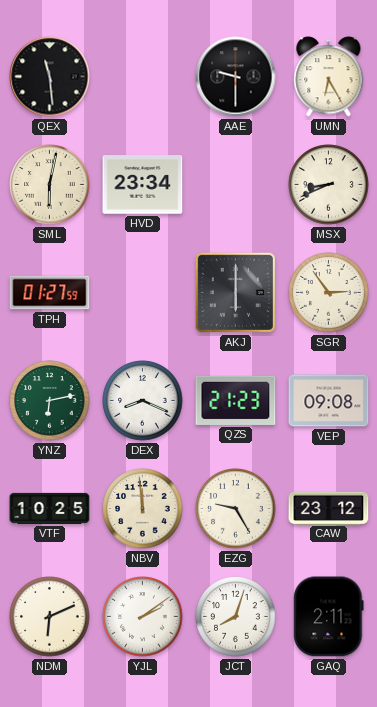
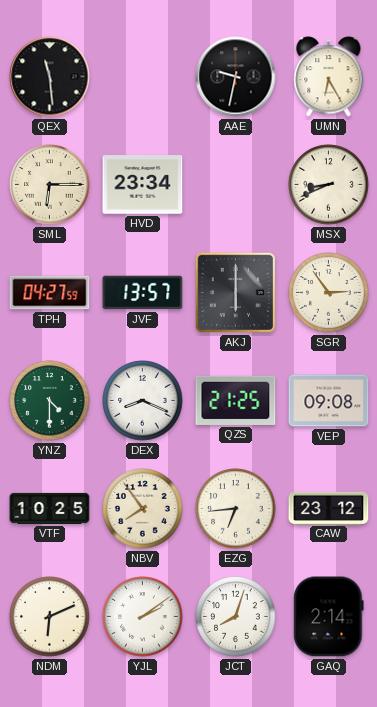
AAE: 9:30 -> 9:32
SML: 6:02 -> 6:15
TPH: 01:27 -> 04:27
JVF: none -> 13:57
YNZ: 6:13 -> 4:30
QZS: 21:23 -> 21:25
NBV: 11:59 -> 7:54
EZG: 9:25 -> 6:44
GAQ: 2:11 -> 2:14
